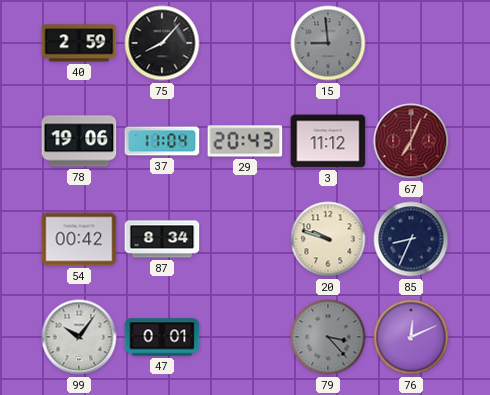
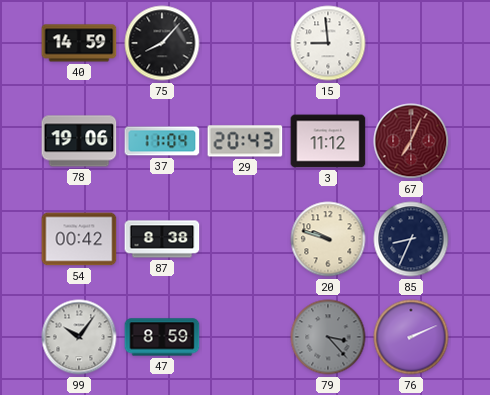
40: 2:59 -> 14:59
15 dial: grey -> white
87: 8:34 -> 8:38
47: 0:01 -> 8:59
76: 12:11 -> 2:11
